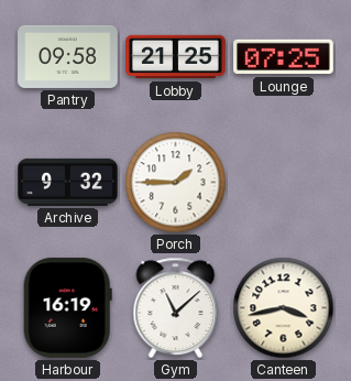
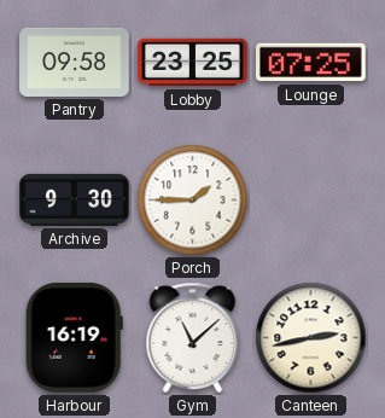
Lobby: 21:25 -> 23:25
Archive: 9:32 -> 9:30
Canteen: 3:43 -> 2:43
